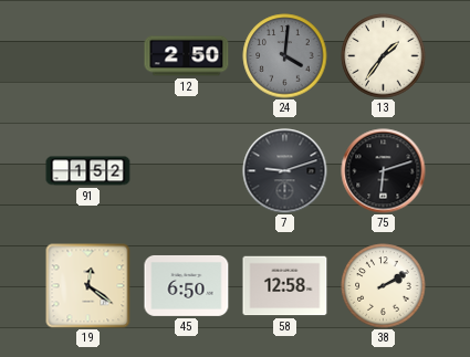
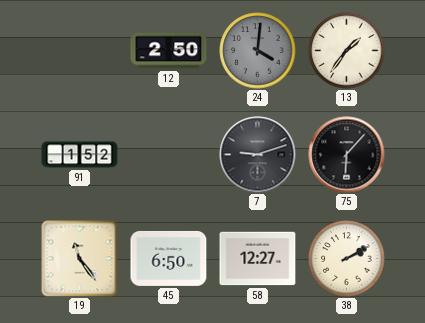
75: 6:12 -> 6:07
19: 12:21 -> 11:24
58: 12:58 -> 12:27
